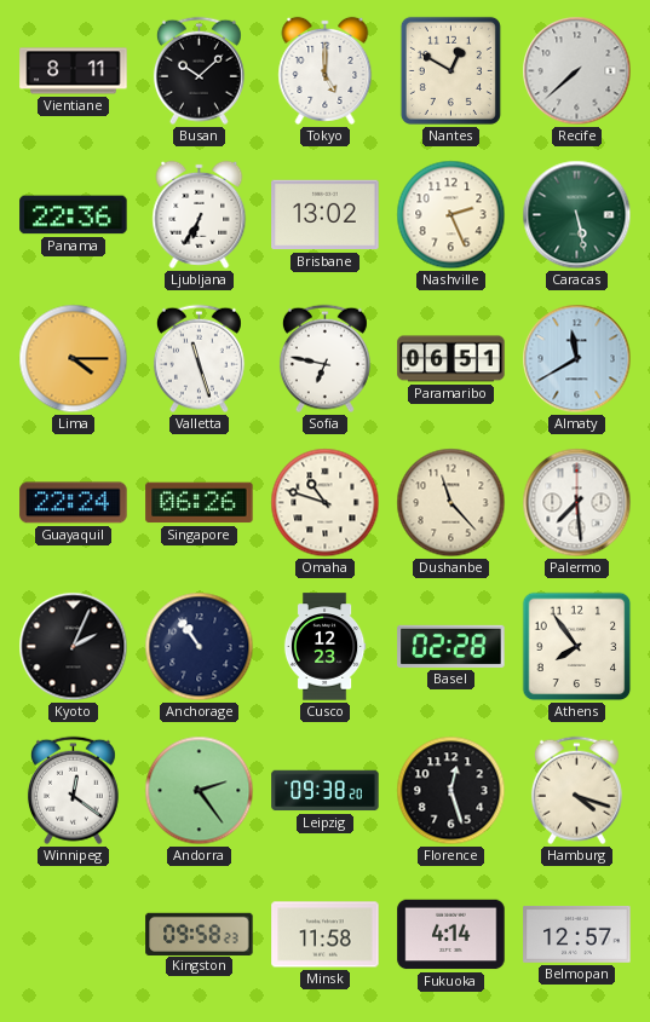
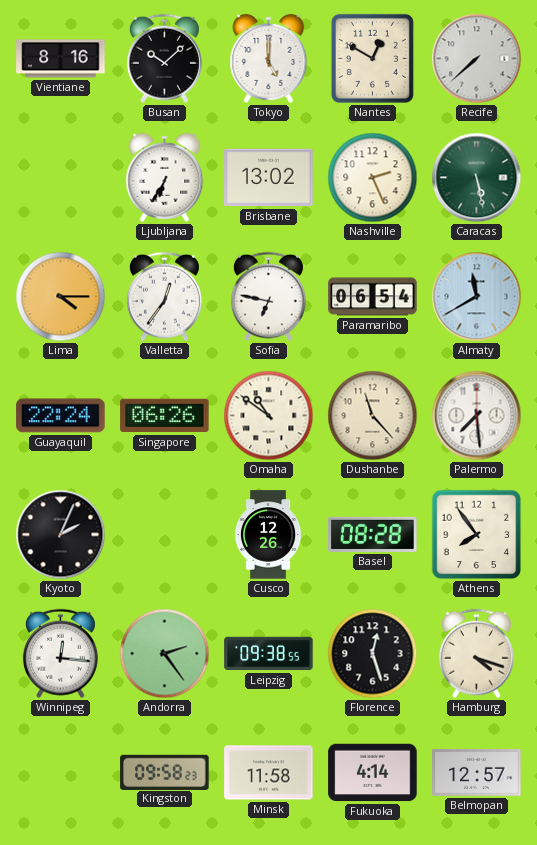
Vientiane: 8:11 -> 8:16
Panama: 22:36 -> none
Valletta: 11:27 -> 12:36
Paramaribo: 06:51 -> 06:54
Omaha: 10:48 -> 10:51
Anchorage: 10:54 -> none
Cusco: 12:23 -> 12:26
Basel: 02:28 -> 08:28
Winnipeg: 12:21 -> 12:16
Leipzig: 09:38:20 -> 09:38:55
